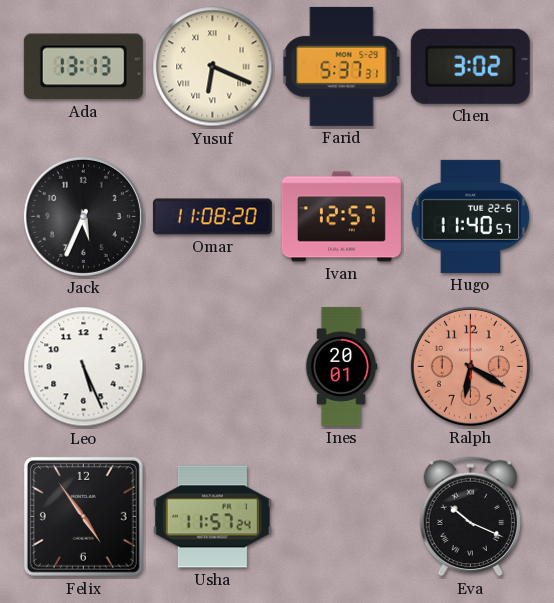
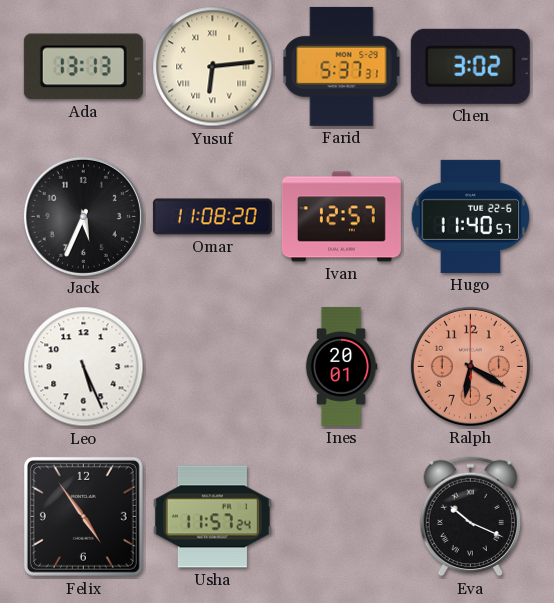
Yusuf: 6:19 -> 6:14
